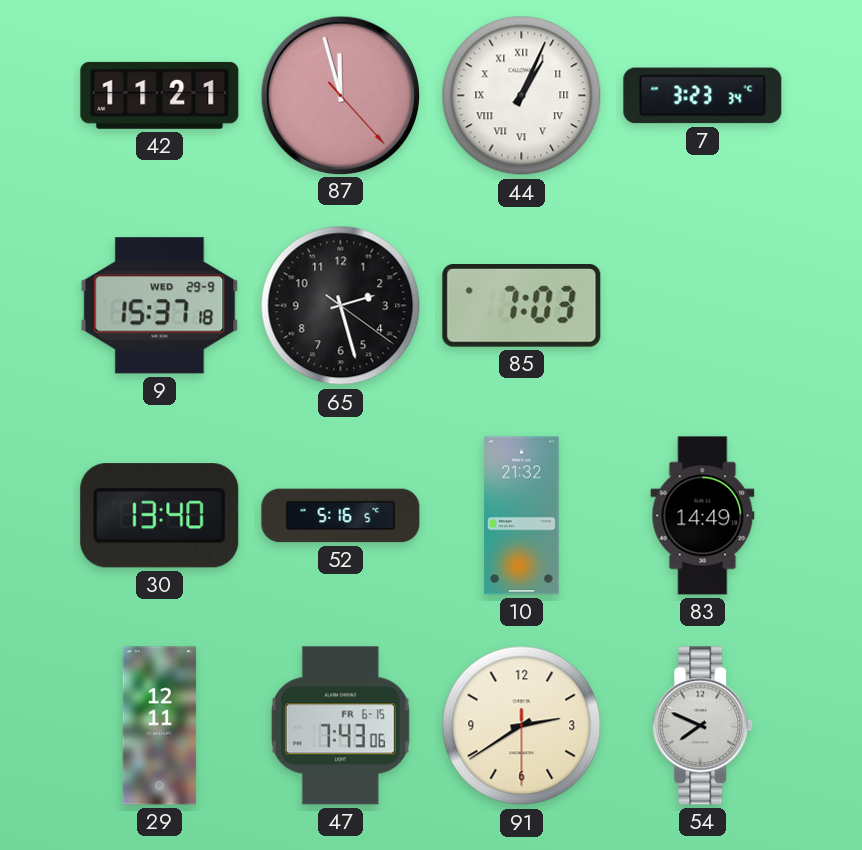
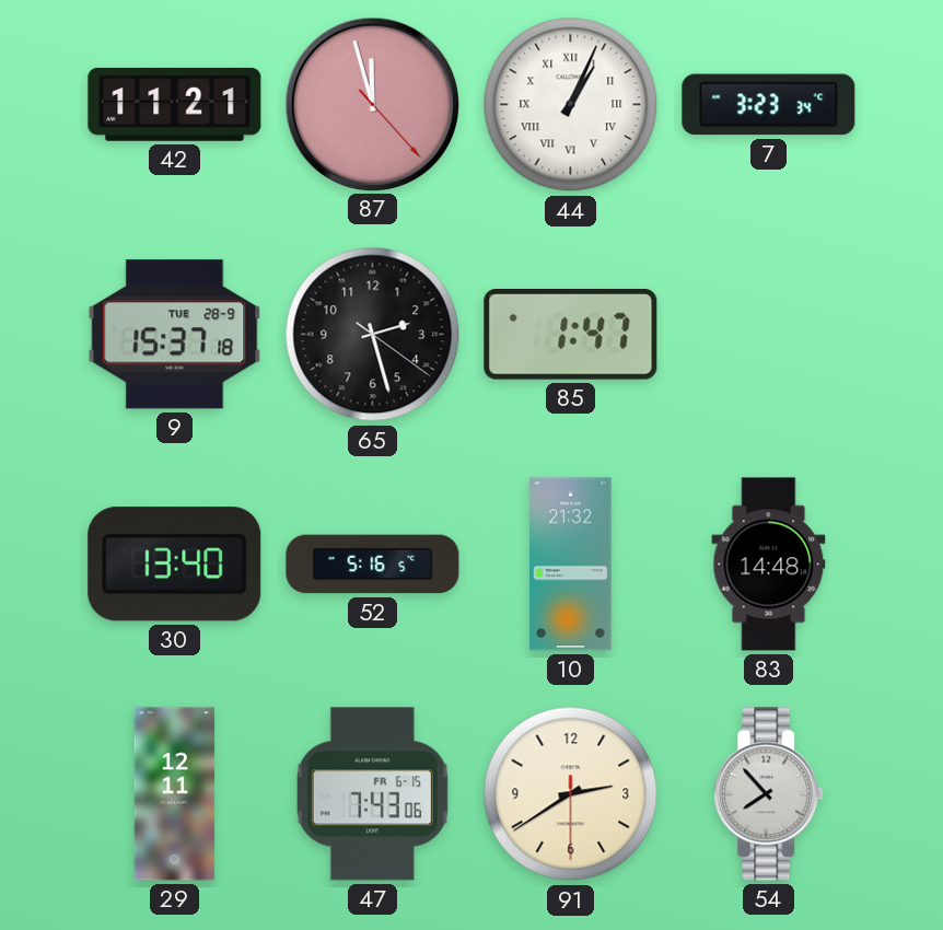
9 date: WED 29-9 -> TUE 28-9
85: 7:03 -> 1:47
83: 14:49 -> 14:48
54: 7:49 -> 7:53
